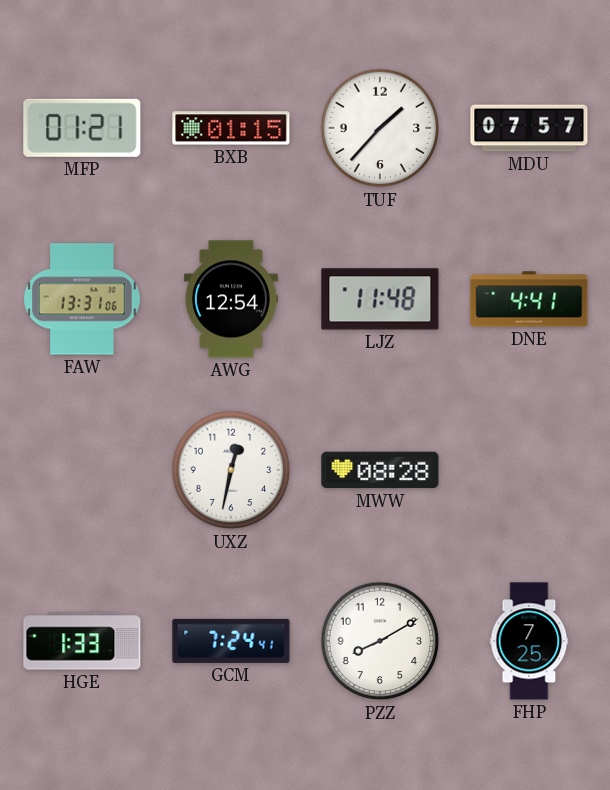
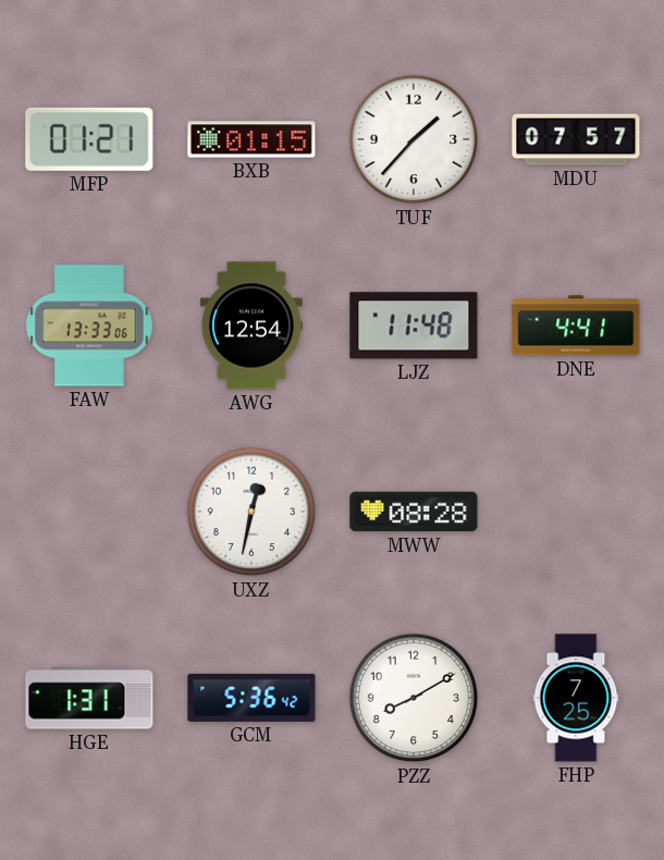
FAW: 13:31 -> 13:33
HGE: 1:33 -> 1:31
GCM: 7:24 -> 5:36
